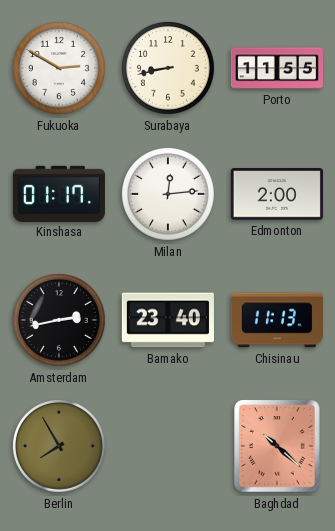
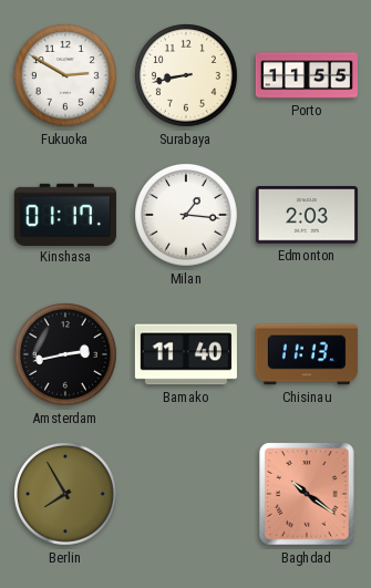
Milan: 12:14 -> 1:16
Edmonton: 2:00 -> 2:03
Bamako: 23:40 -> 11:40
Baghdad: 10:22 -> 10:21
